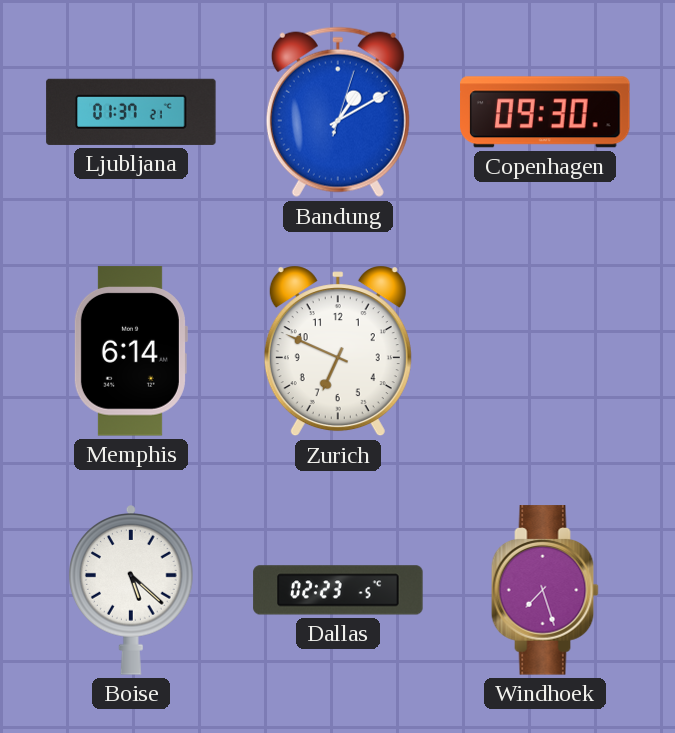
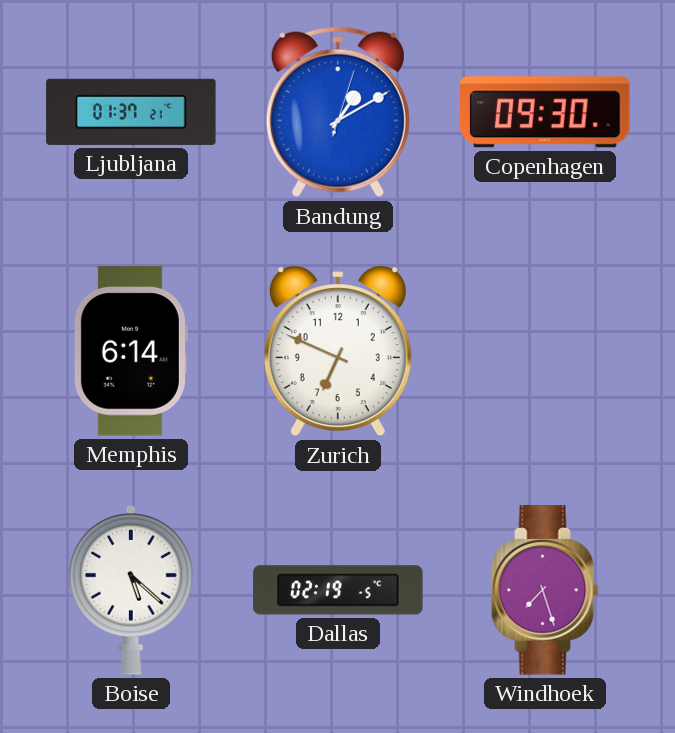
Dallas: 02:23 -> 02:19
